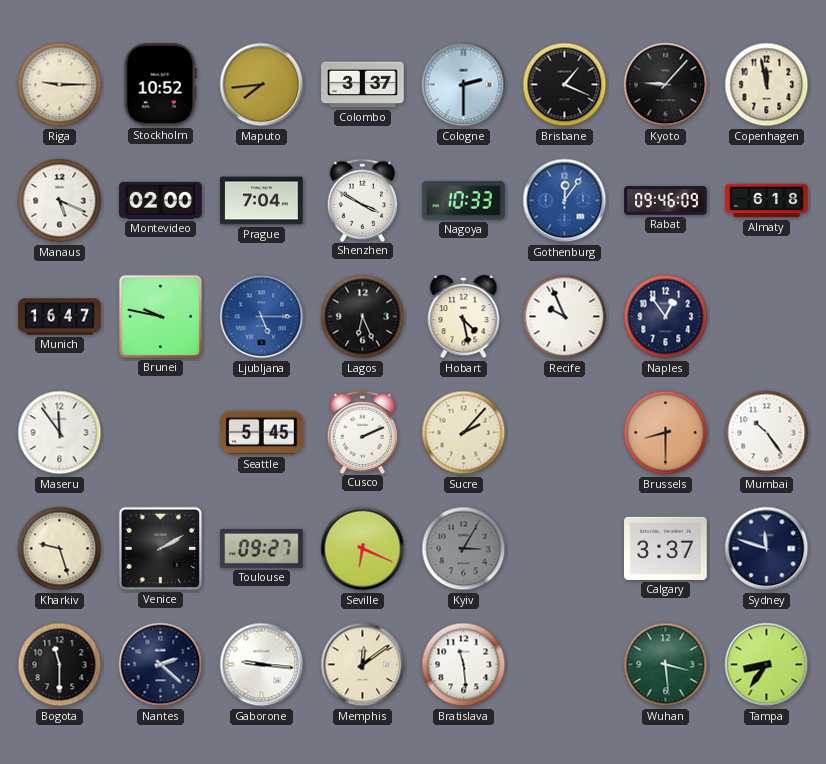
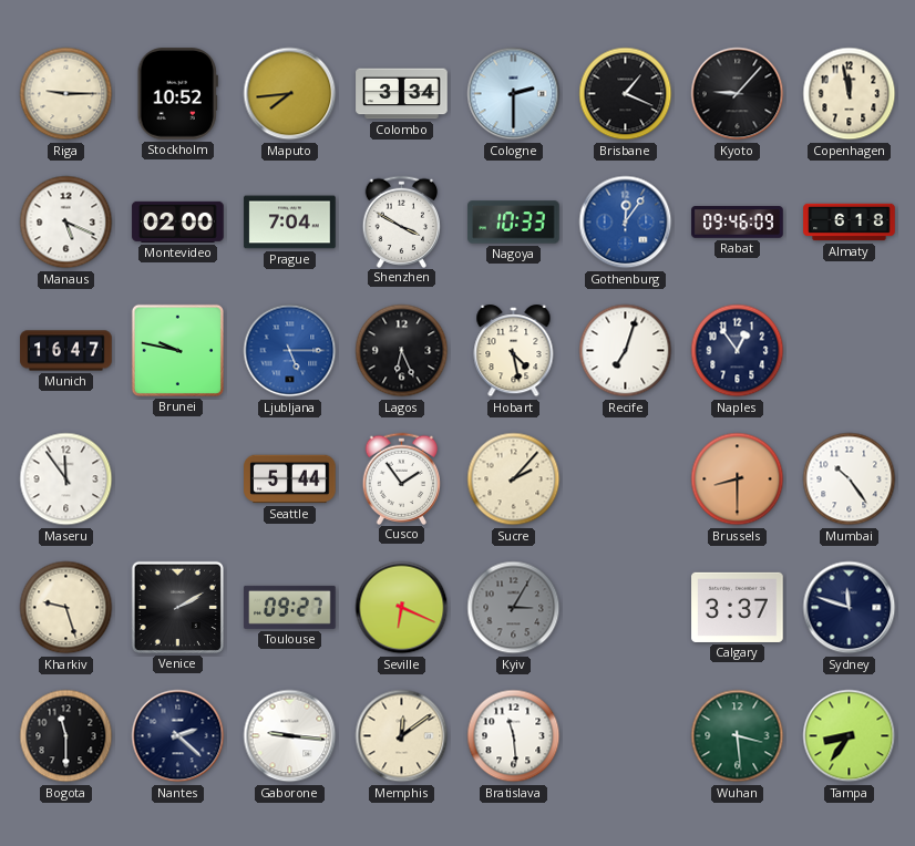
Colombo: 3:37 -> 3:34
Recife: 9:56 -> 7:03
Seattle: 5:45 -> 5:44
Cusco: 2:11 -> 1:54
